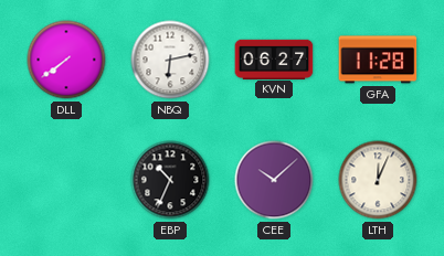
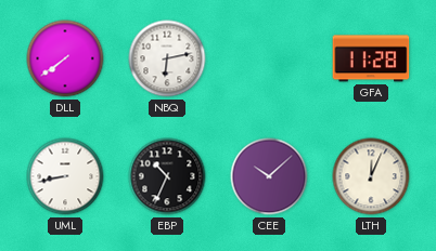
KVN: 06:27 -> none
UML: none -> 8:43
